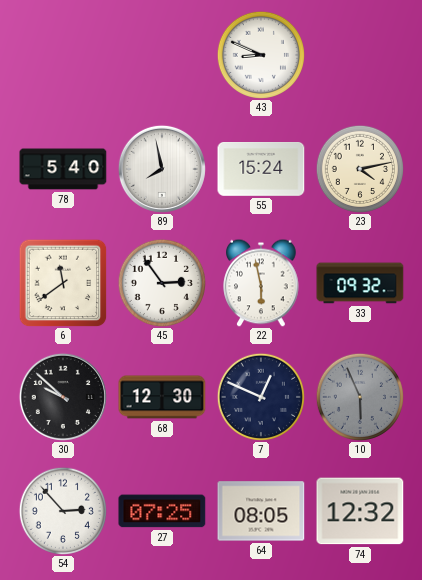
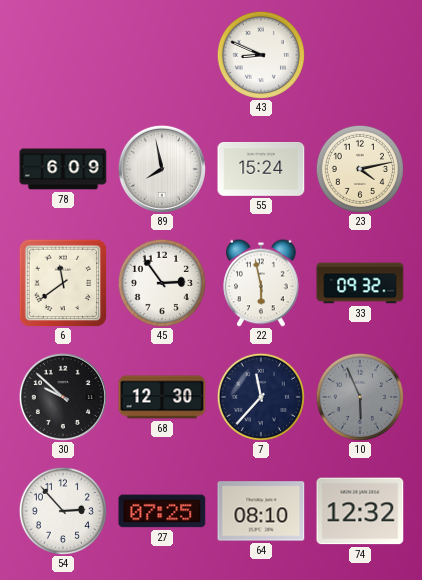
78: 5:40 -> 6:09
7: 12:49 -> 11:37
64: 08:05 -> 08:10
